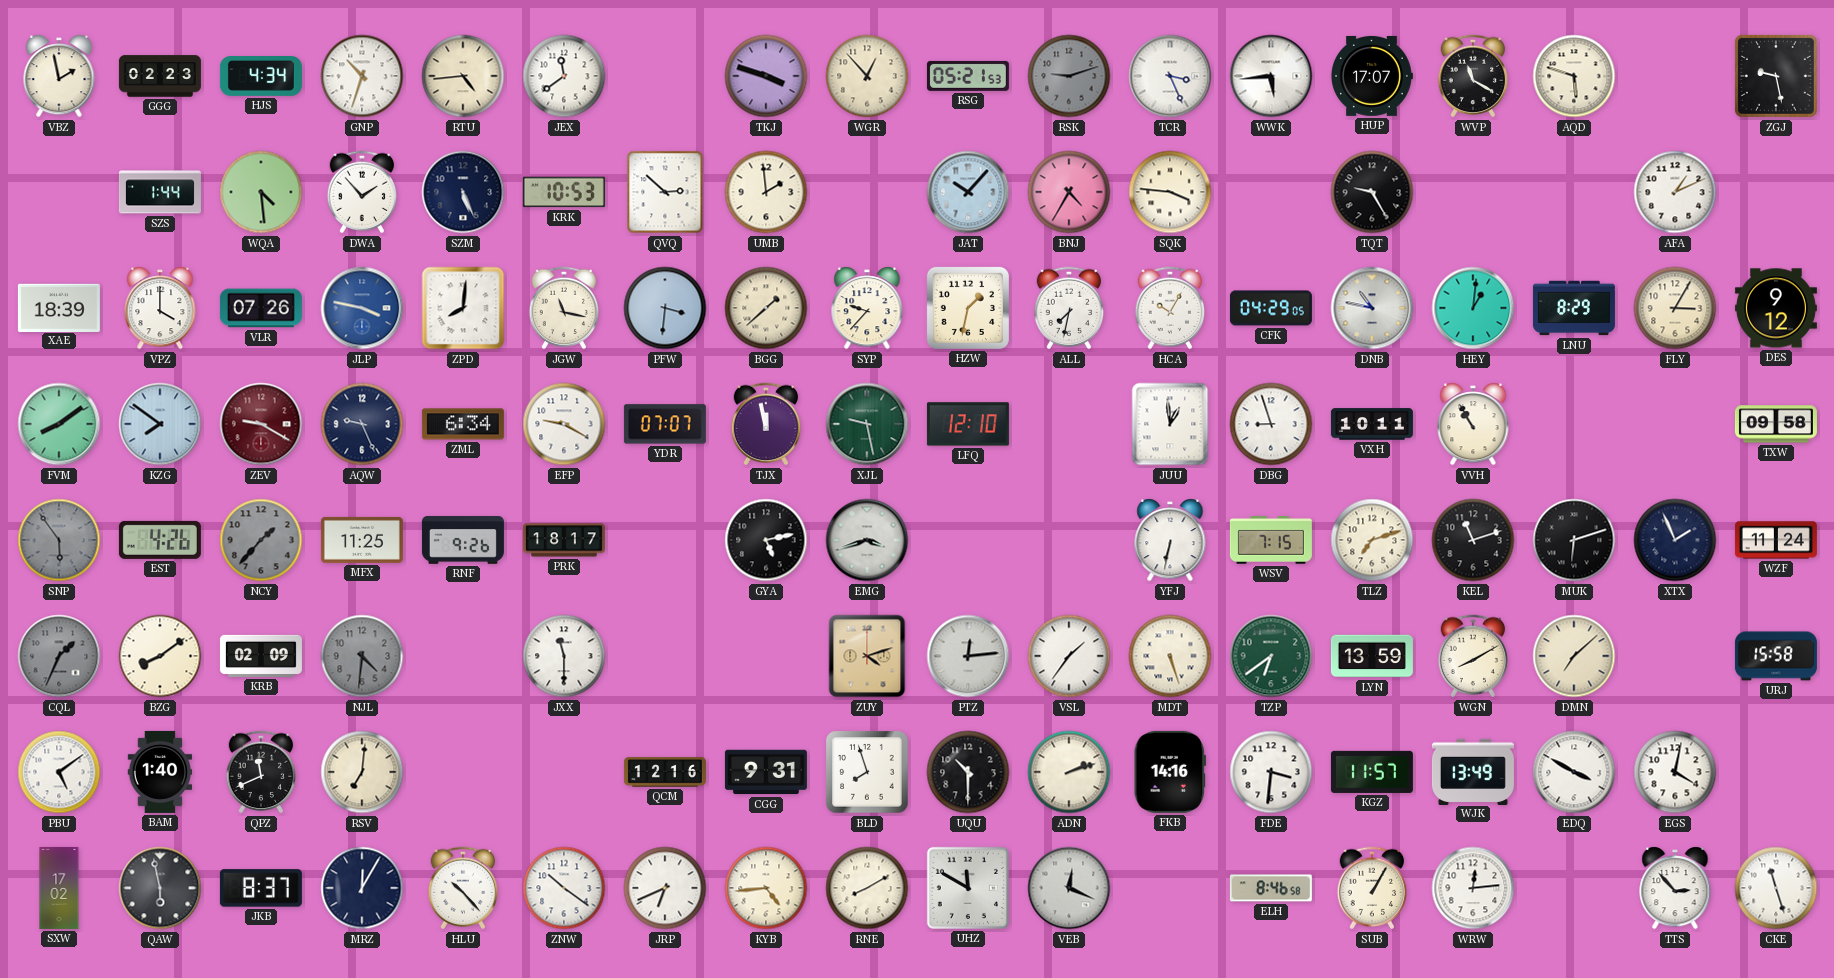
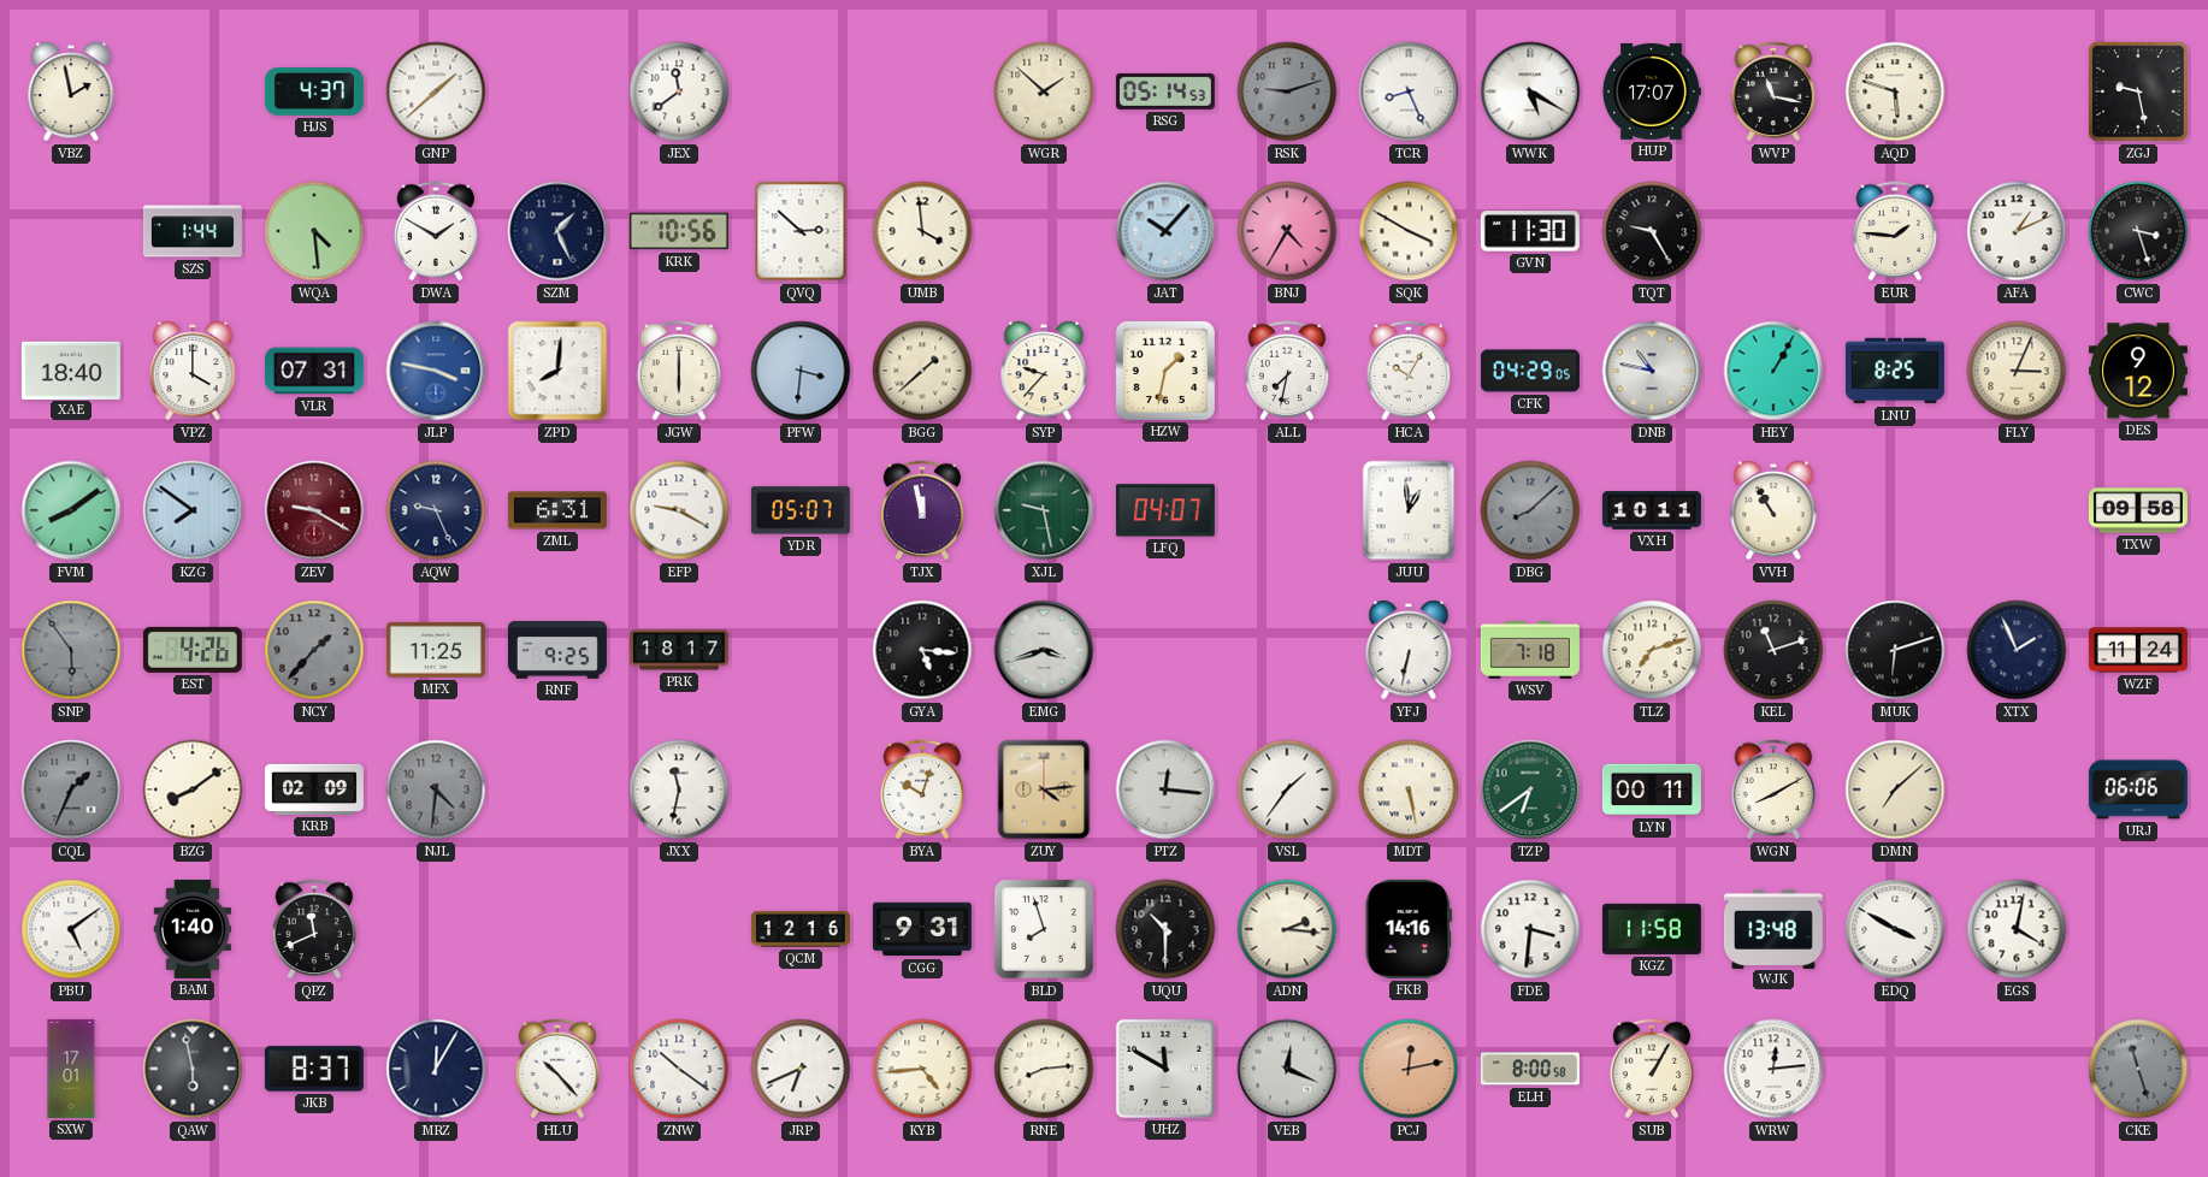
GGG: 02:23 -> none
HJS: 4:34 -> 4:37
GNP: 10:33 -> 1:38
RTU: 4:44 -> none
TKJ: 3:48 -> none
WGR: 12:53 -> 1:52
RSG: 05:21 -> 05:14
TCR: 3:26 -> 8:26
WWK: 5:44 -> 5:20
WVP: 11:20 -> 11:17
DWA: 1:53 -> 1:50
SZM: 5:26 -> 1:26
KRK: 10:53 -> 10:56
UMB: 1:59 -> 3:59
SQK: 3:46 -> 3:50
GVN: none -> 11:30
EUR: none -> 1:46
CWC: none -> 3:27
XAE: 18:39 -> 18:40
VLR: 07:26 -> 07:31
JGW: 11:17 -> 6:00
HEY: 1:01 -> 1:05
LNU: 8:29 -> 8:25
FLY: 3:05 -> 3:04
ZML: 6:34 -> 6:31
YDR: 07:07 -> 05:07
LFQ: 12:10 -> 04:07
DBG: 8:57 -> 8:08
DBG dial: white -> grey
RNF: 9:26 -> 9:25
GYA: 5:13 -> 5:16
WSV: 7:15 -> 7:18
JXX: 11:30 -> 11:32
BYA: none -> 10:03
ZUY: 4:12 -> 4:14
PTZ: 12:14 -> 12:16
MDT: 5:27 -> 5:28
LYN: 13:59 -> 00:11
URJ: 15:58 -> 06:06
RSV: 7:01 -> none
ADN: 2:12 -> 2:16
KGZ: 11:57 -> 11:58
WJK: 13:49 -> 13:48
SXW: 17:02 -> 17:01
RNE: 8:10 -> 8:14
PCJ: none -> 12:13
ELH: 8:46 -> 8:00
TTS: 2:53 -> none
CKE dial: white -> grey
